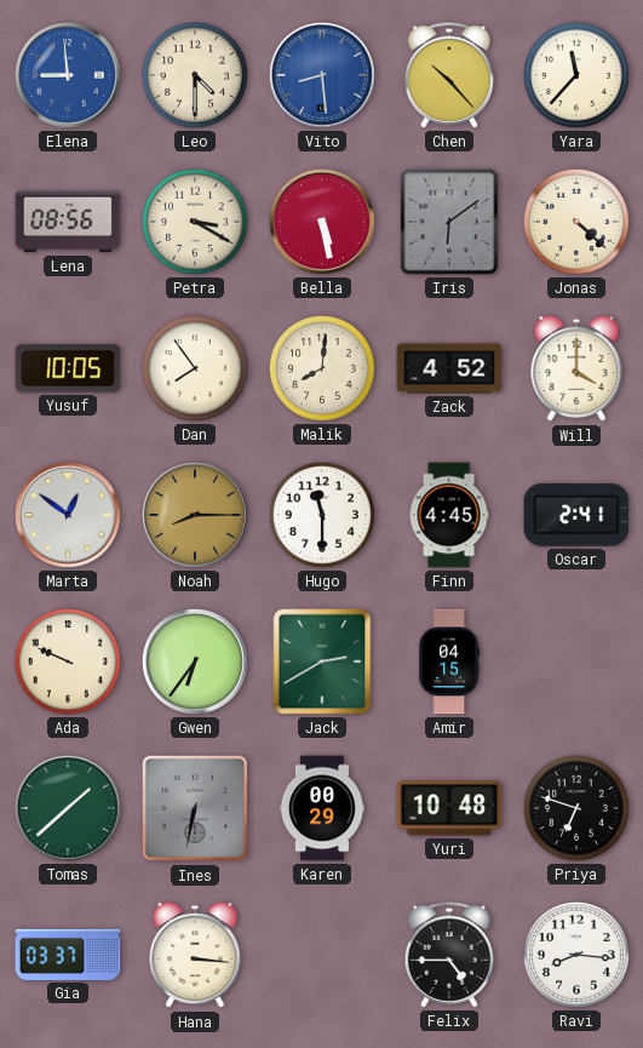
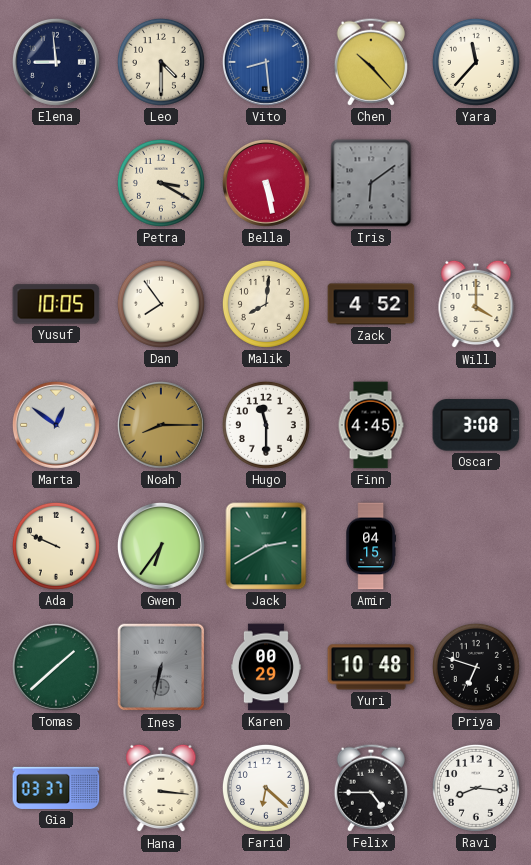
Elena dial: blue -> navy
Lena: 08:56 -> none
Jonas: 4:22 -> none
Oscar: 2:41 -> 3:08
Farid: none -> 6:22
